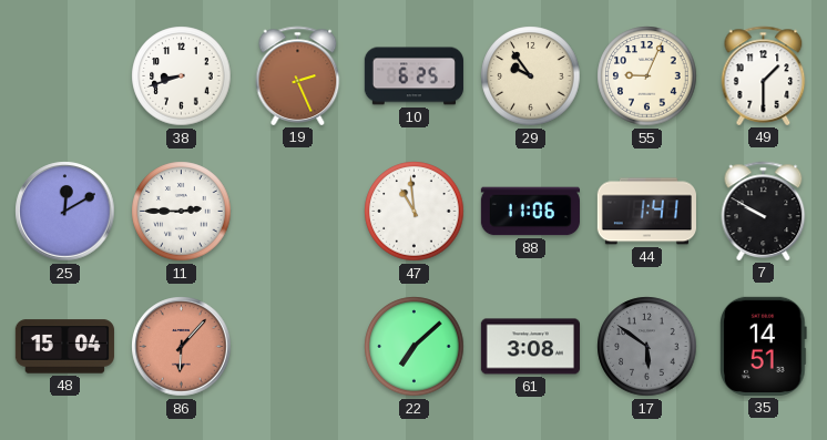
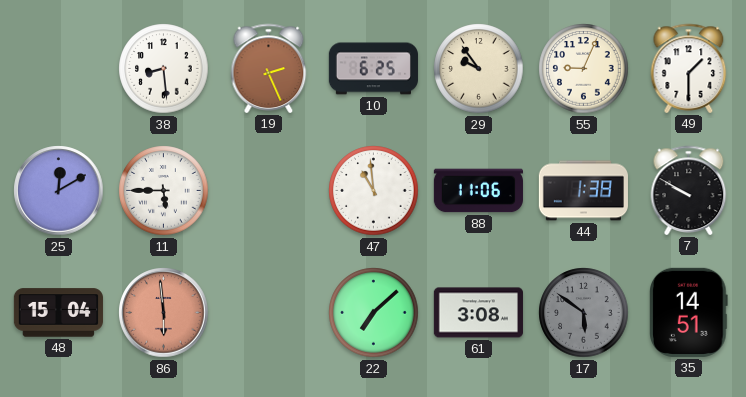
38: 8:42 -> 8:29
11: 2:45 -> 5:45
44: 1:41 -> 1:38
86: 6:07 -> 5:59
